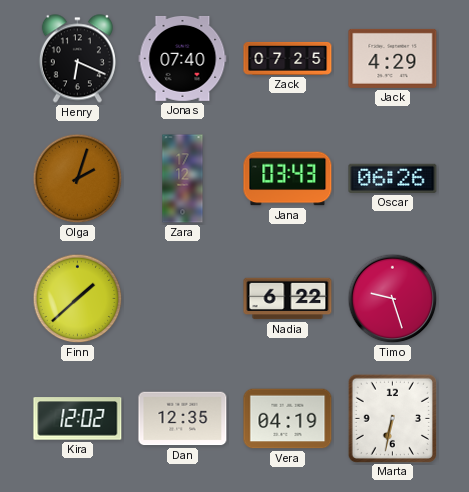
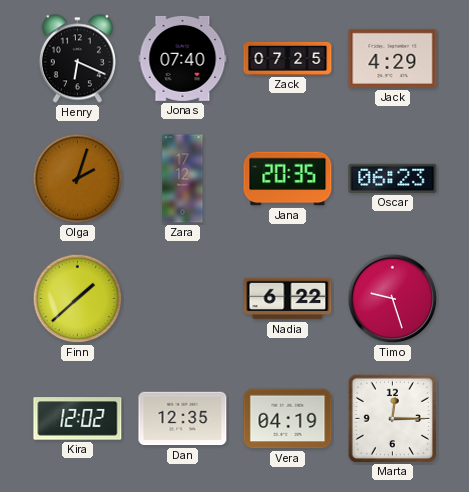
Jana: 03:43 -> 20:35
Oscar: 06:26 -> 06:23
Marta: 6:32 -> 12:15
